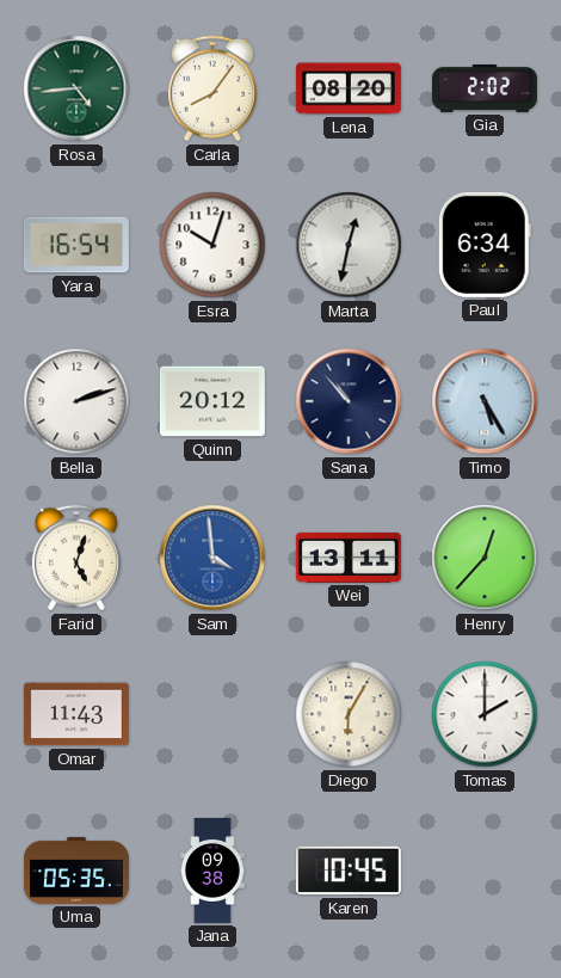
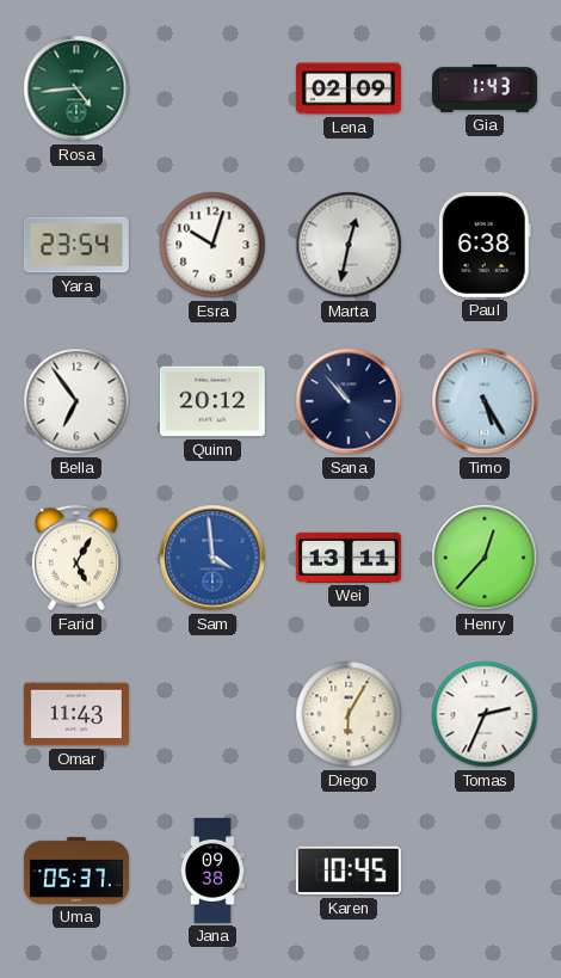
Carla: 8:06 -> none
Lena: 08:20 -> 02:09
Gia: 2:02 -> 1:43
Yara: 16:54 -> 23:54
Paul: 6:34 -> 6:38
Bella: 2:12 -> 6:54
Farid: 5:03 -> 5:05
Tomas: 2:00 -> 2:34
Uma: 05:35 -> 05:37
